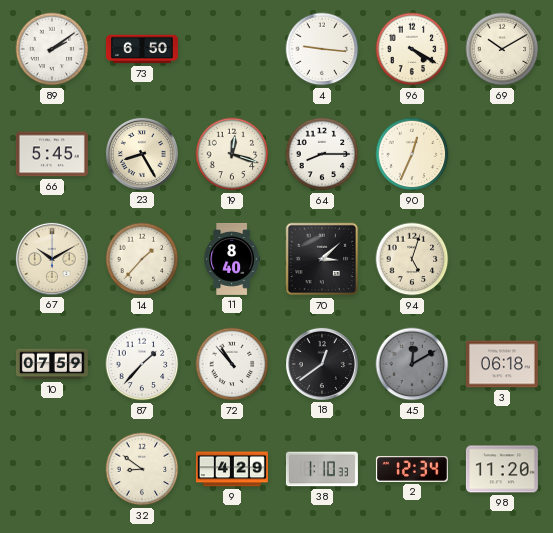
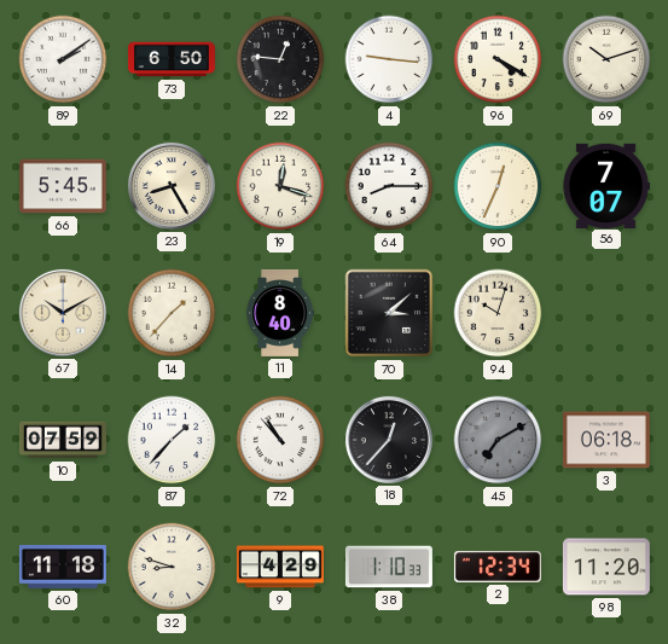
22: none -> 12:46
69: 10:10 -> 10:12
56: none -> 7:07
94: 5:03 -> 10:03
18: 12:39 -> 12:37
45: 12:10 -> 7:10
60: none -> 11:18
32: 8:51 -> 8:48
